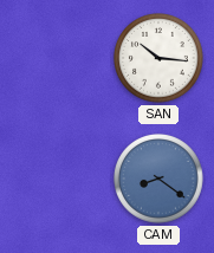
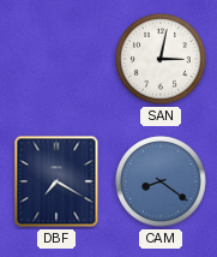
SAN: 10:16 -> 3:02
DBF: none -> 7:20
